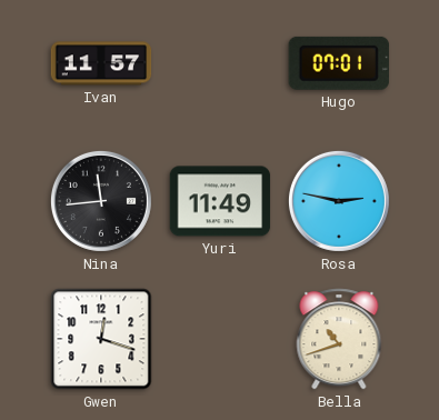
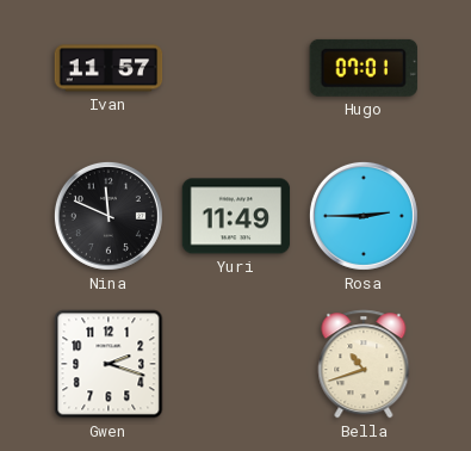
Nina: 11:44 -> 11:49
Rosa: 2:47 -> 2:45
Gwen: 12:18 -> 2:18
